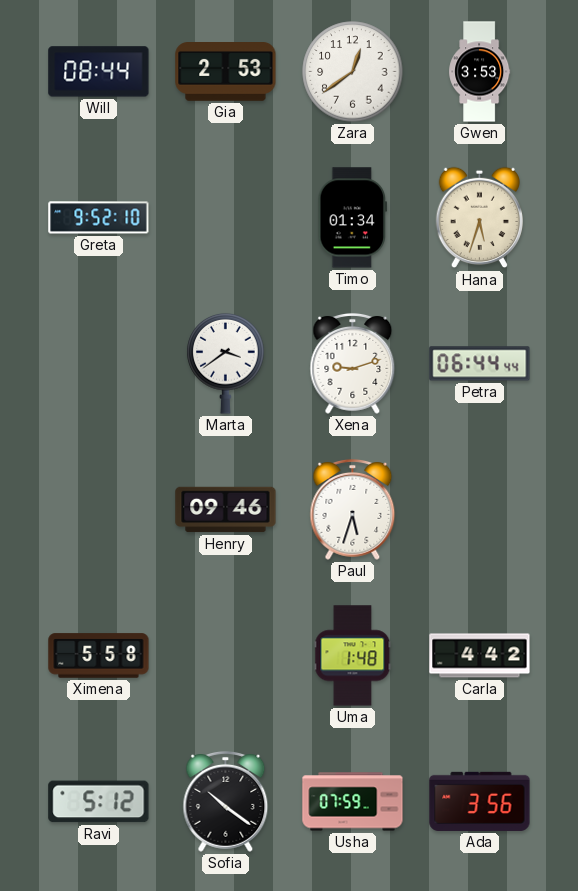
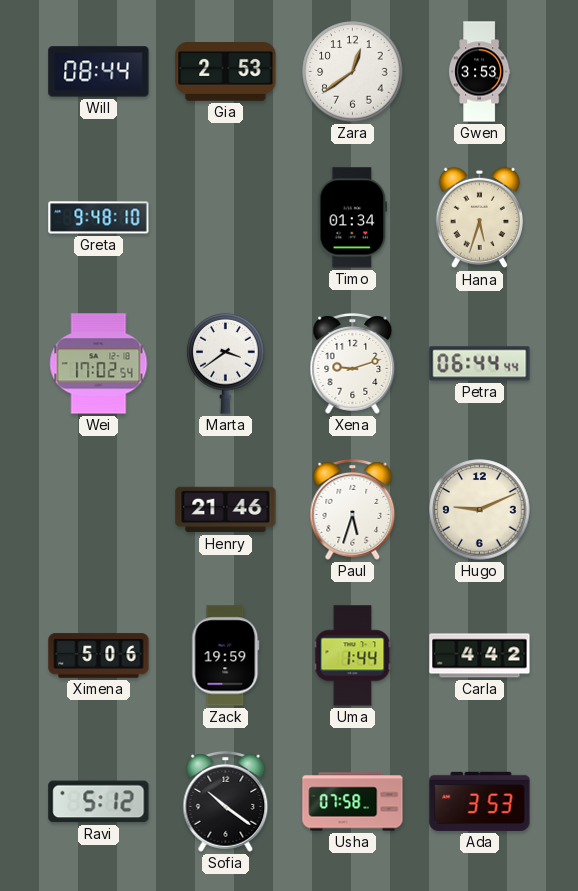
Greta: 9:52 -> 9:48
Wei: none -> 17:02
Henry: 09:46 -> 21:46
Hugo: none -> 9:11
Ximena: 5:58 -> 5:06
Zack: none -> 19:59
Uma: 1:48 -> 1:44
Usha: 07:59 -> 07:58
Ada: 3:56 -> 3:53
